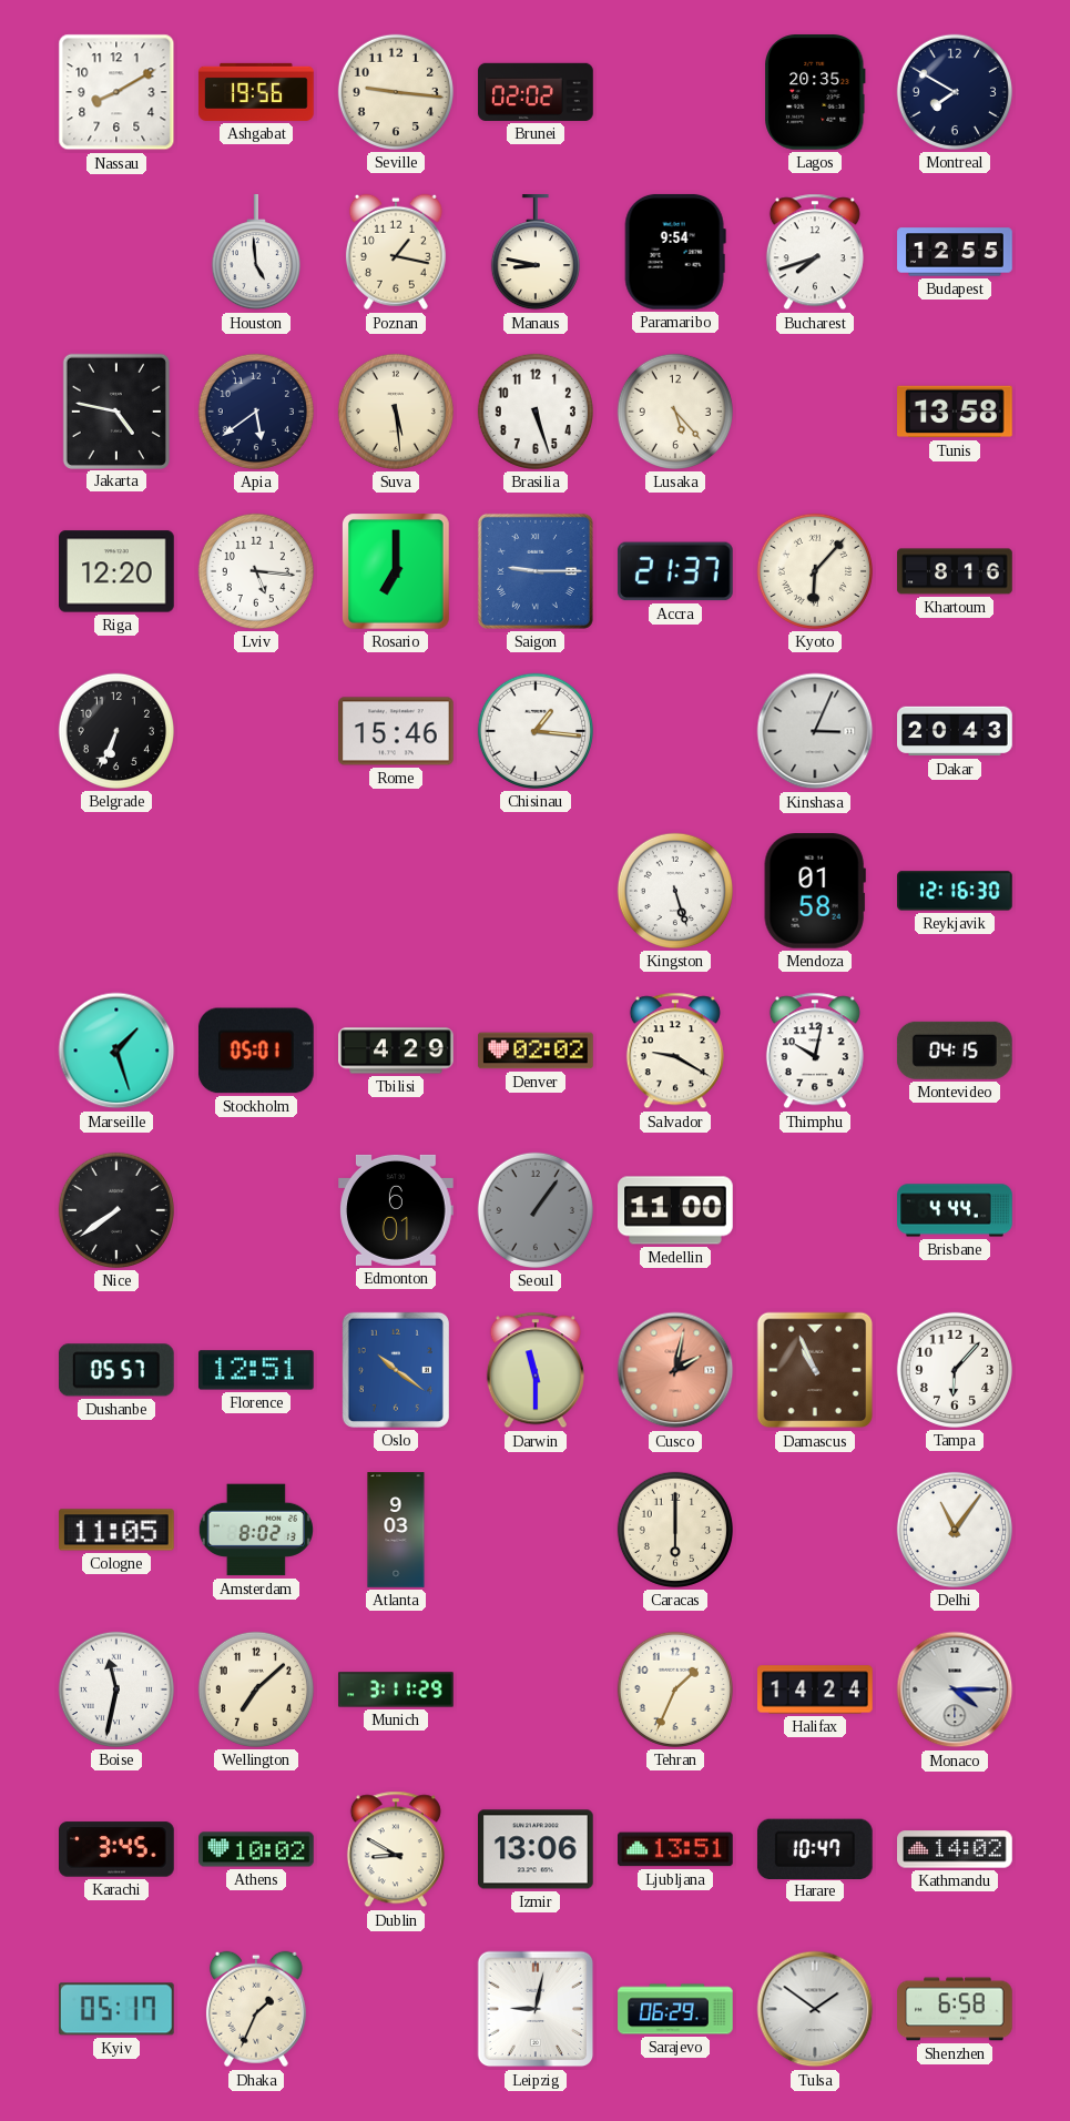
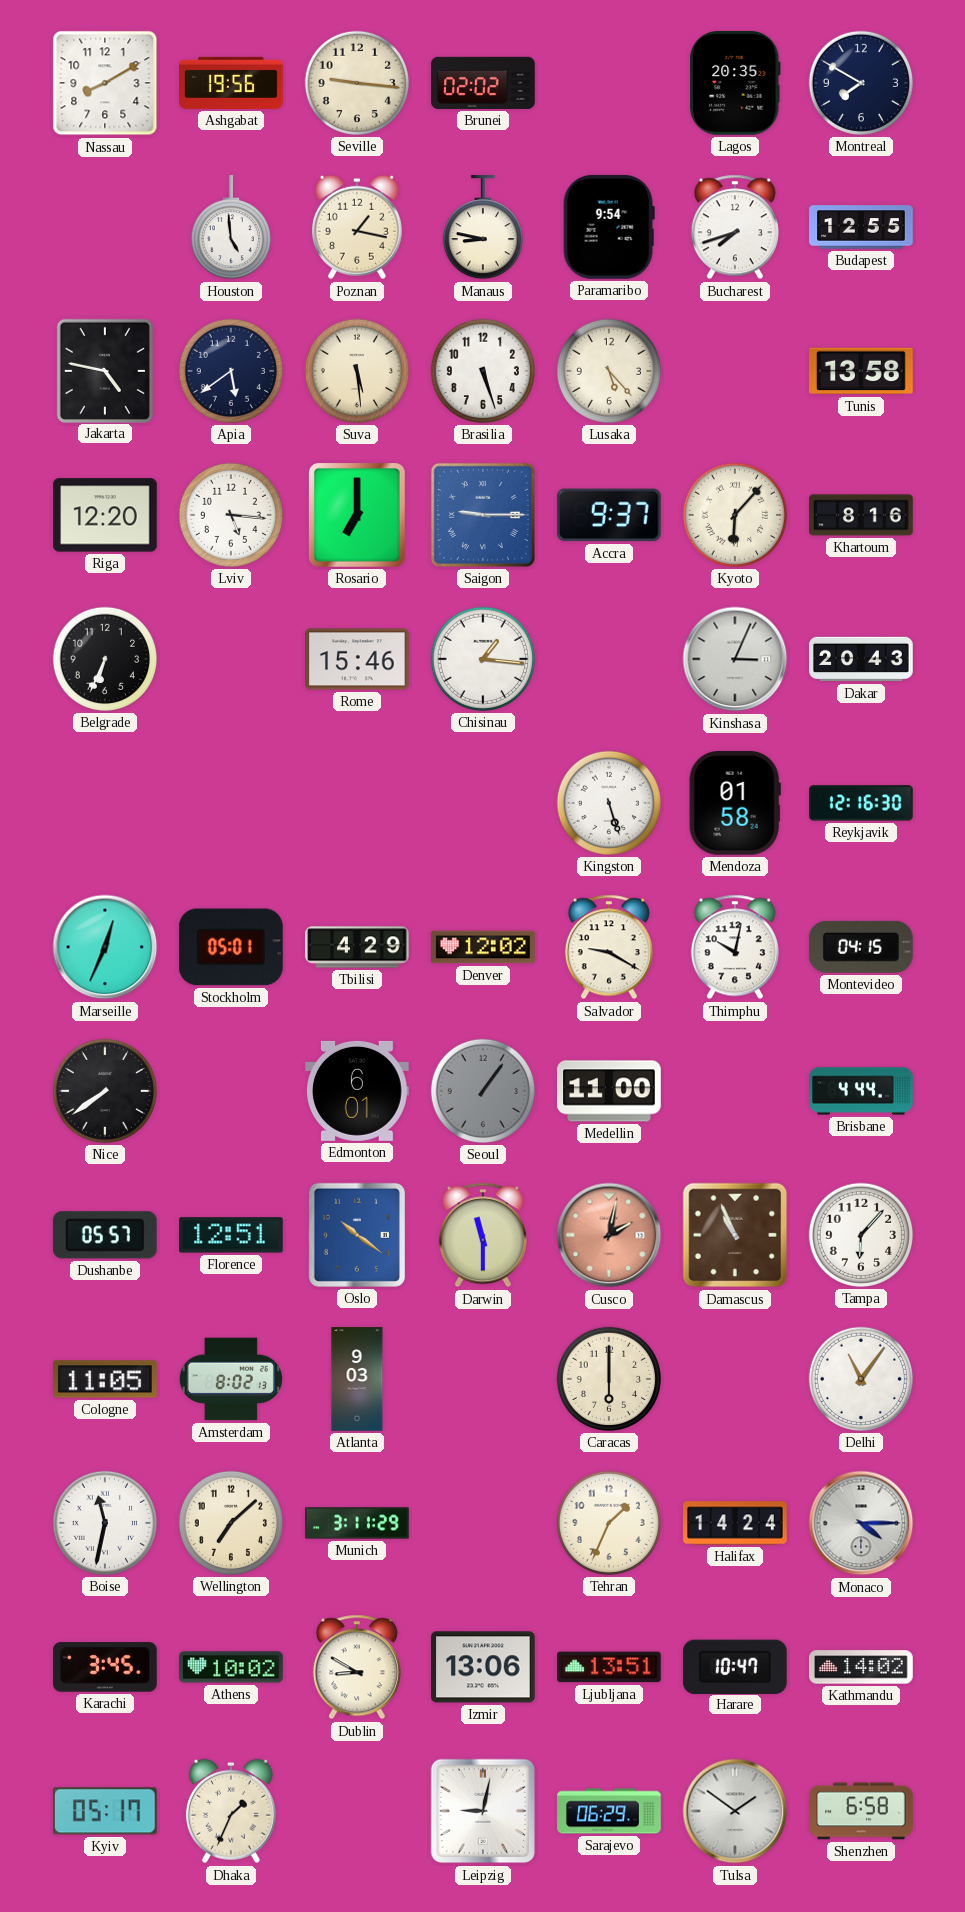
Accra: 21:37 -> 9:37
Marseille: 1:27 -> 12:34
Denver: 02:02 -> 12:02
